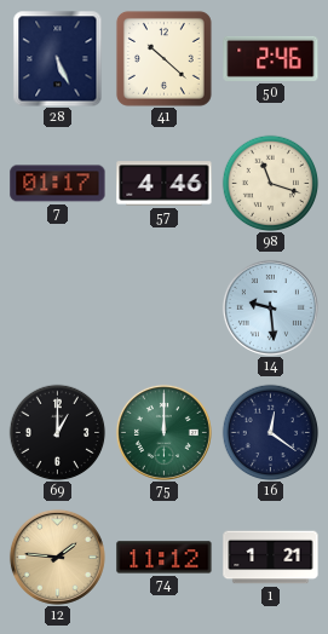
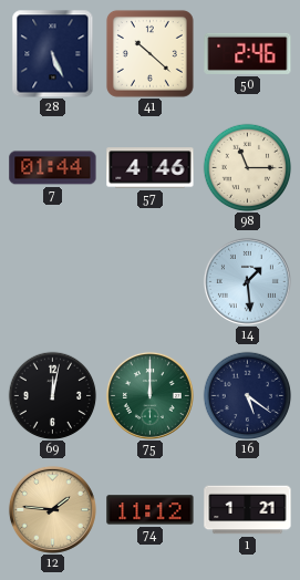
7: 01:17 -> 01:44
98: 11:18 -> 11:15
14: 9:29 -> 1:29
69: 1:00 -> 12:02
16: 12:21 -> 5:21
